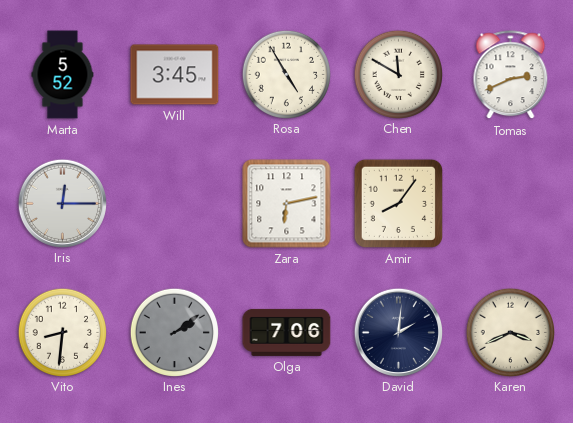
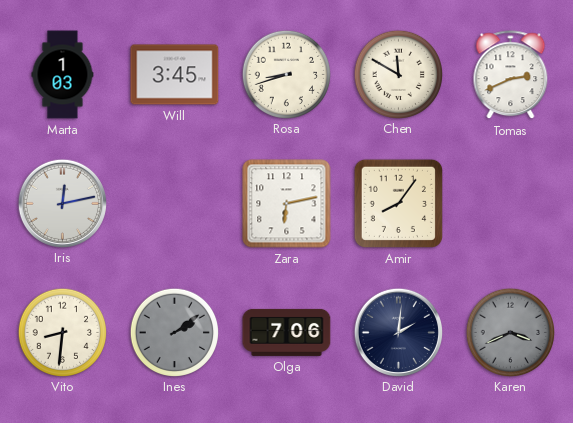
Marta: 5:52 -> 1:03
Rosa: 4:55 -> 8:42
Iris: 12:15 -> 12:13
Karen dial: cream -> grey
